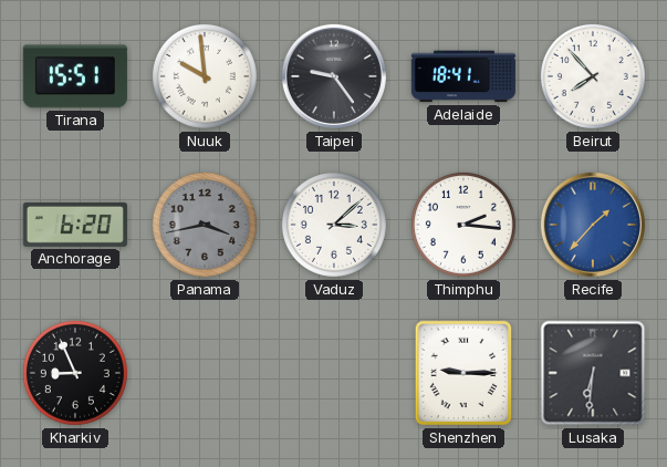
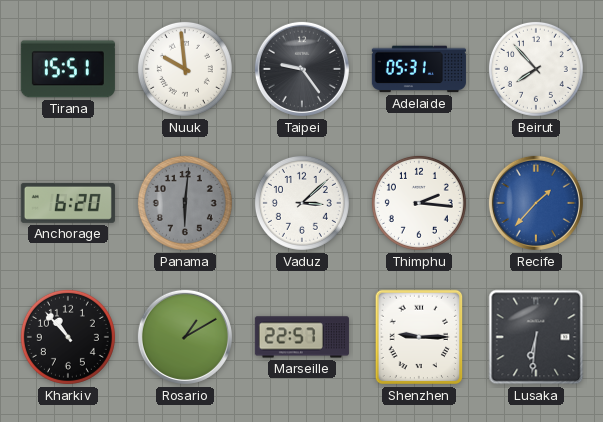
Adelaide: 18:41 -> 05:31
Panama: 3:43 -> 6:01
Kharkiv: 8:56 -> 10:53
Rosario: none -> 1:10
Marseille: none -> 22:57
